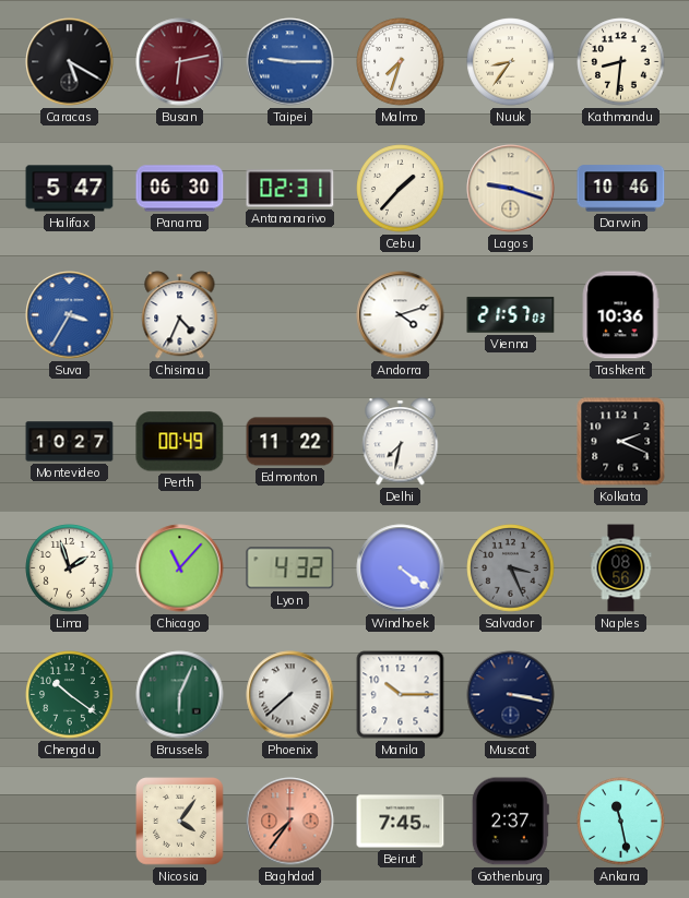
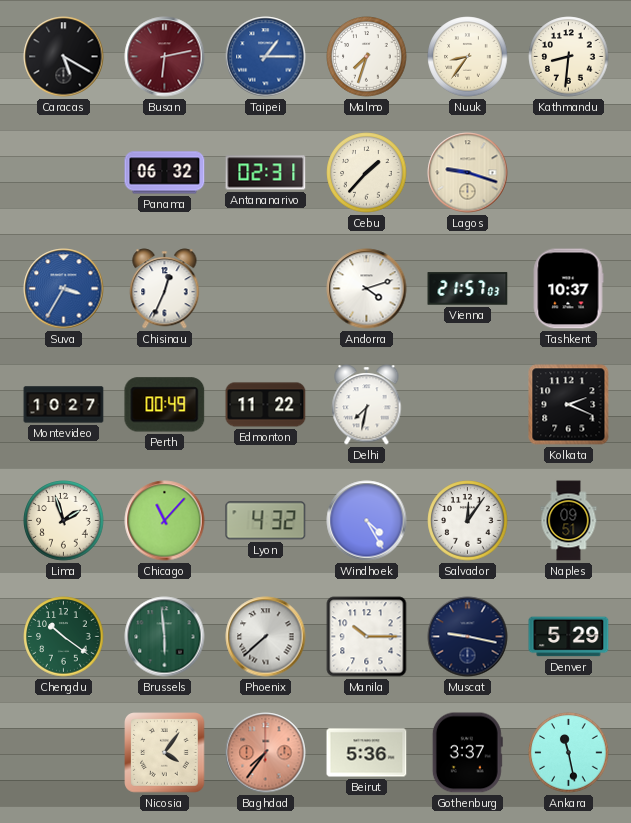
Taipei: 9:15 -> 1:15
Halifax: 5:47 -> none
Panama: 06:30 -> 06:32
Darwin: 10:46 -> none
Chisinau: 4:34 -> 12:34
Tashkent: 10:36 -> 10:37
Windhoek: 4:21 -> 4:25
Salvador: 3:26 -> 12:06
Salvador dial: grey -> white
Naples: 08:56 -> 09:51
Brussels: 6:04 -> 5:59
Muscat: 3:17 -> 9:17
Denver: none -> 5:29
Beirut: 7:45 -> 5:36
Gothenburg: 2:37 -> 3:37
